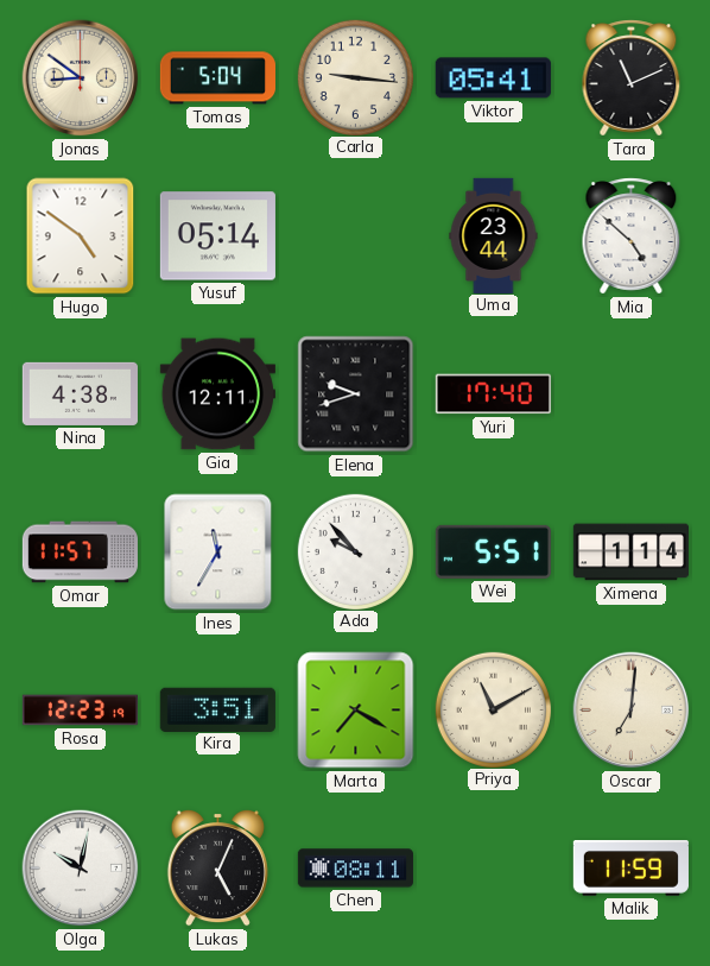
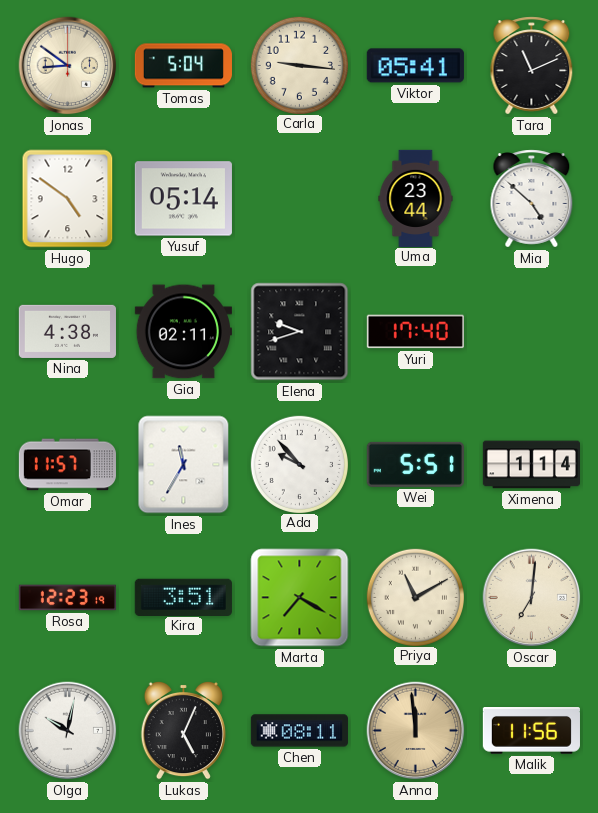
Gia: 12:11 -> 02:11
Anna: none -> 11:59
Malik: 11:59 -> 11:56
